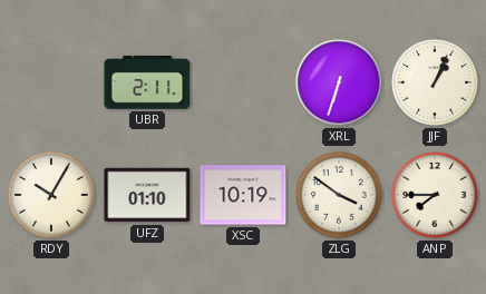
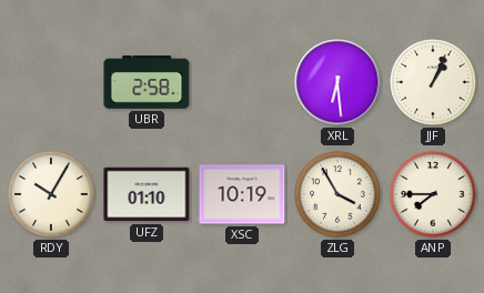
UBR: 2:11 -> 2:58
XRL: 6:33 -> 6:29
ZLG: 3:51 -> 3:55
